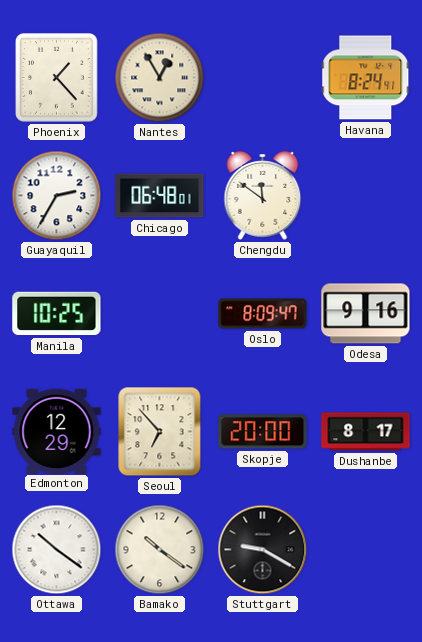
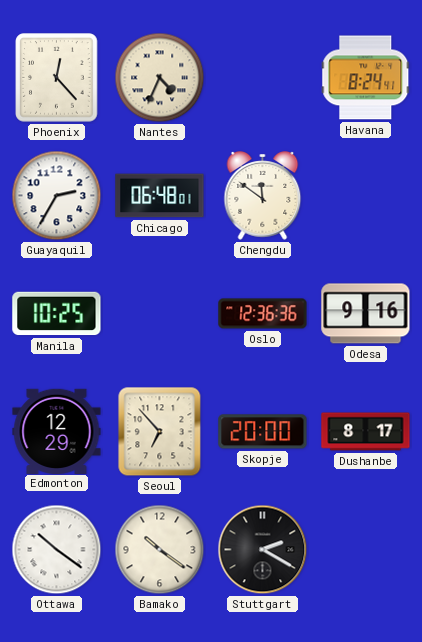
Phoenix: 1:23 -> 12:23
Nantes: 12:55 -> 4:34
Oslo: 8:09 -> 12:36
Stuttgart: 9:20 -> 2:20
